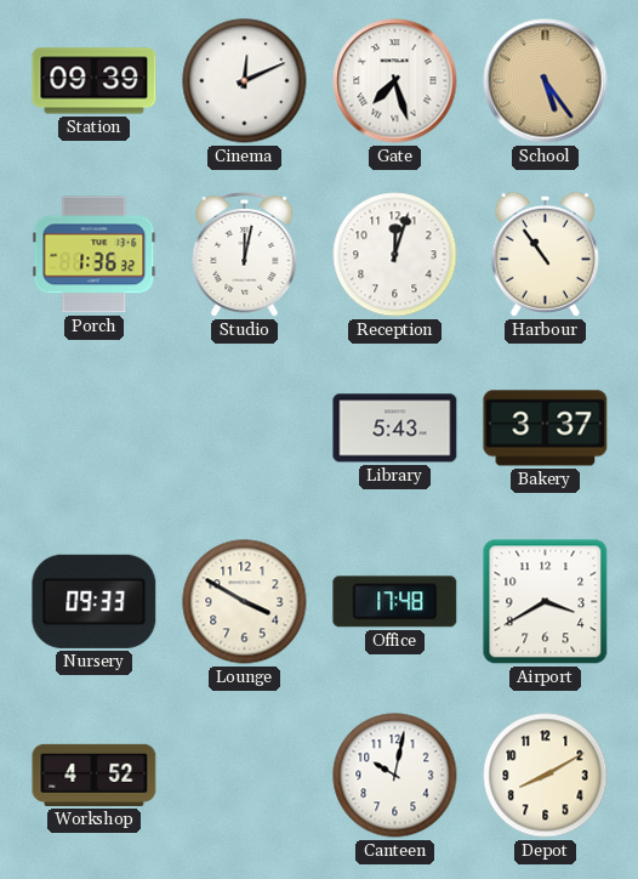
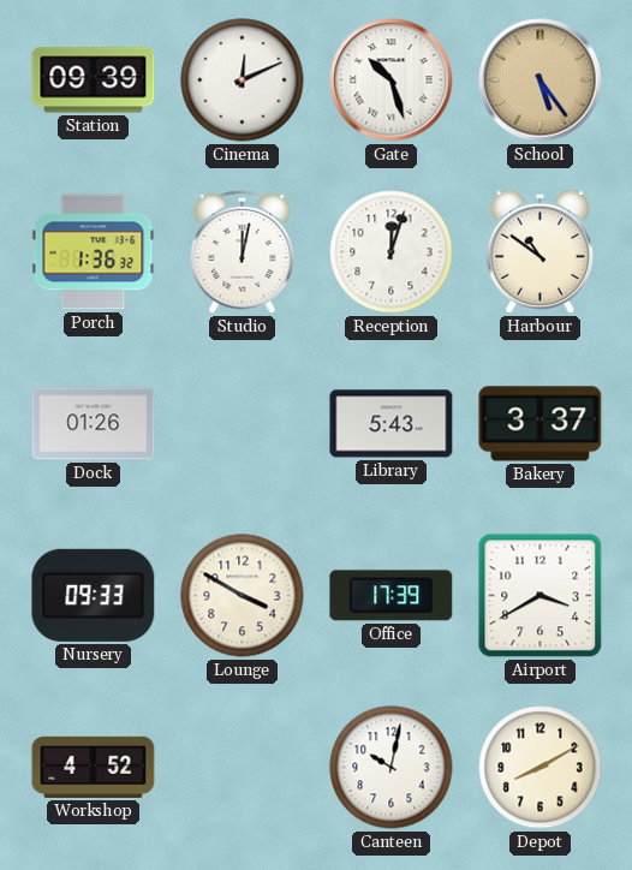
Gate: 7:27 -> 10:27
Harbour: 10:54 -> 10:51
Dock: none -> 01:26
Office: 17:48 -> 17:39
